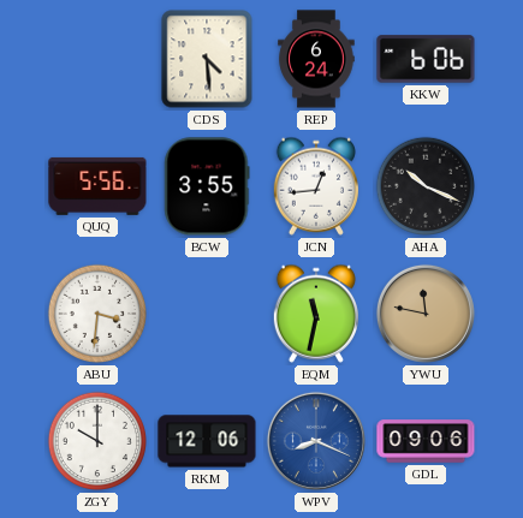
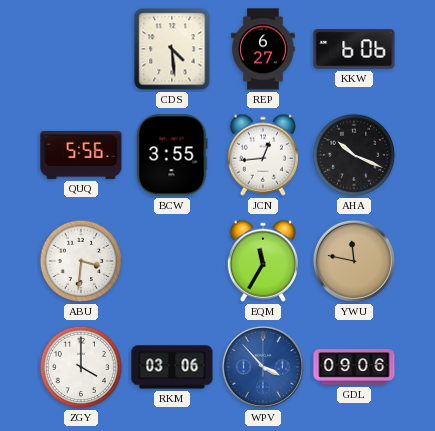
REP: 6:24 -> 6:27
EQM: 11:32 -> 11:35
ZGY: 10:00 -> 4:00
RKM: 12:06 -> 03:06
WPV: 8:19 -> 3:53
